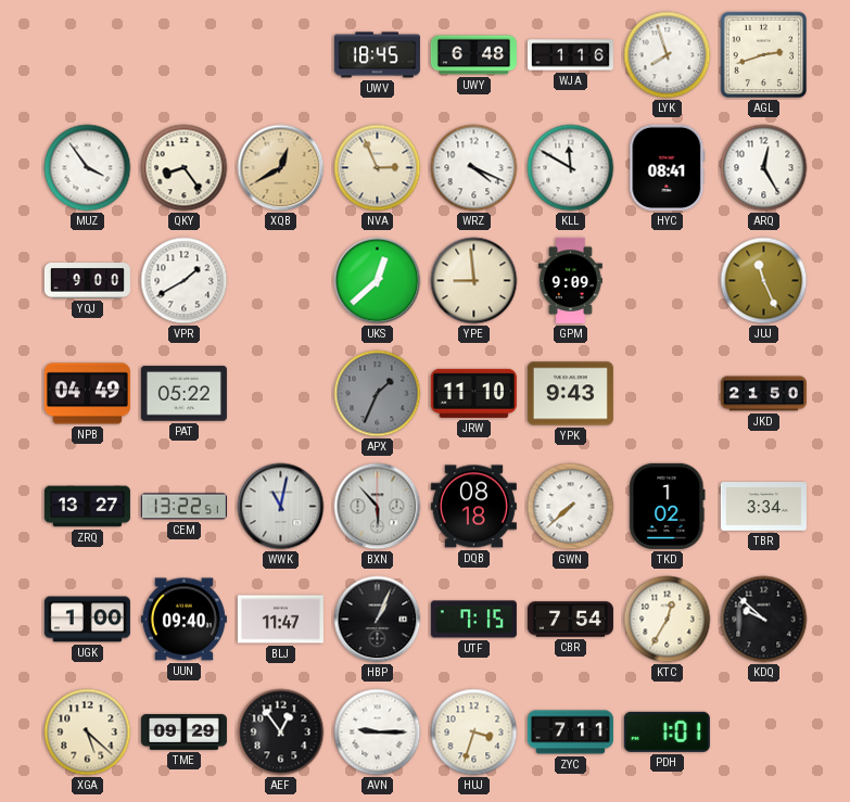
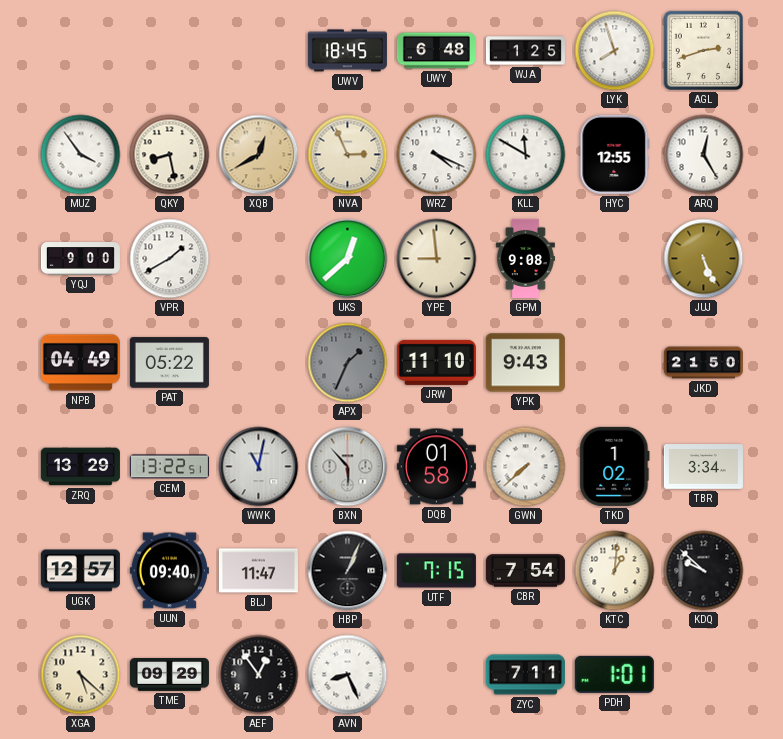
WJA: 1:16 -> 1:25
QKY: 8:24 -> 8:28
HYC: 08:41 -> 12:55
GPM: 9:09 -> 9:08
JUJ: 11:26 -> 5:26
ZRQ: 13:27 -> 13:29
DQB: 08:18 -> 01:58
UGK: 1:00 -> 12:57
KTC: 12:35 -> 1:01
AVN: 9:15 -> 8:26
HUJ: 3:33 -> none
